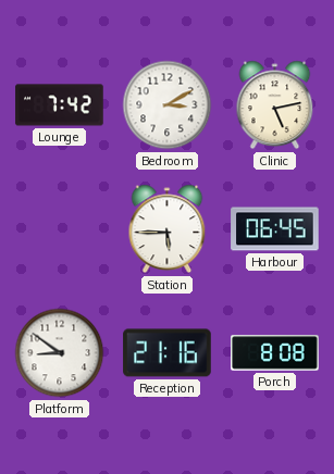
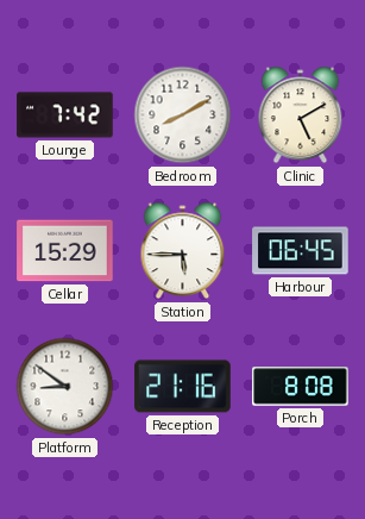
Bedroom: 3:10 -> 8:10
Clinic: 5:13 -> 5:10
Cellar: none -> 15:29
